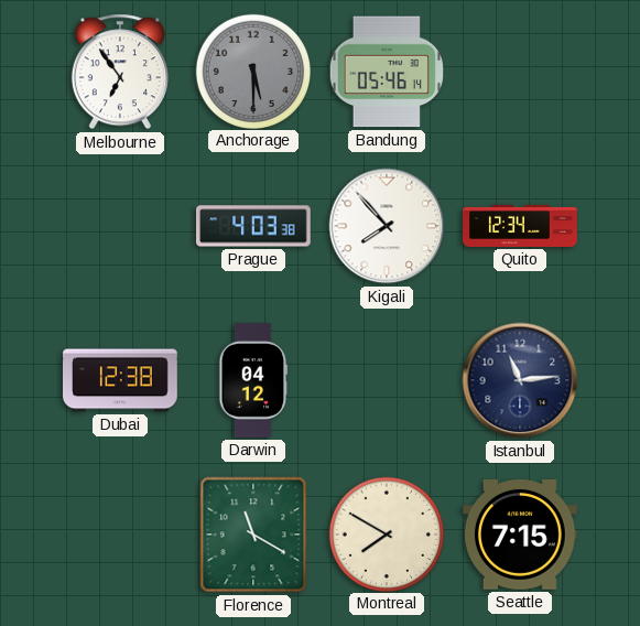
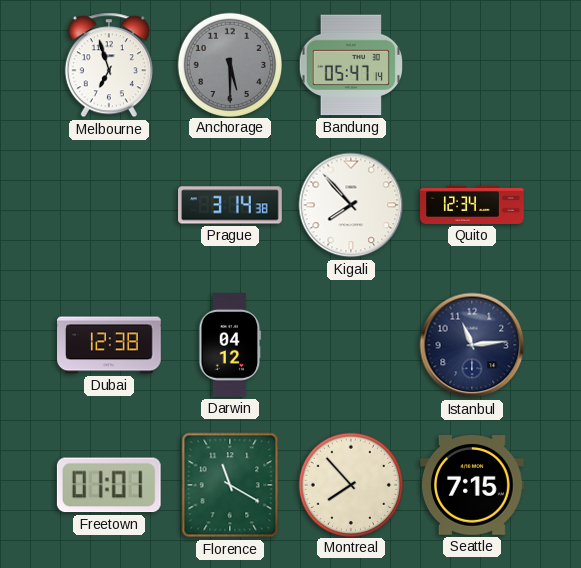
Melbourne: 6:54 -> 6:57
Bandung: 05:46 -> 05:47
Prague: 4:03 -> 3:14
Freetown: none -> 01:01
Montreal: 7:50 -> 7:53
